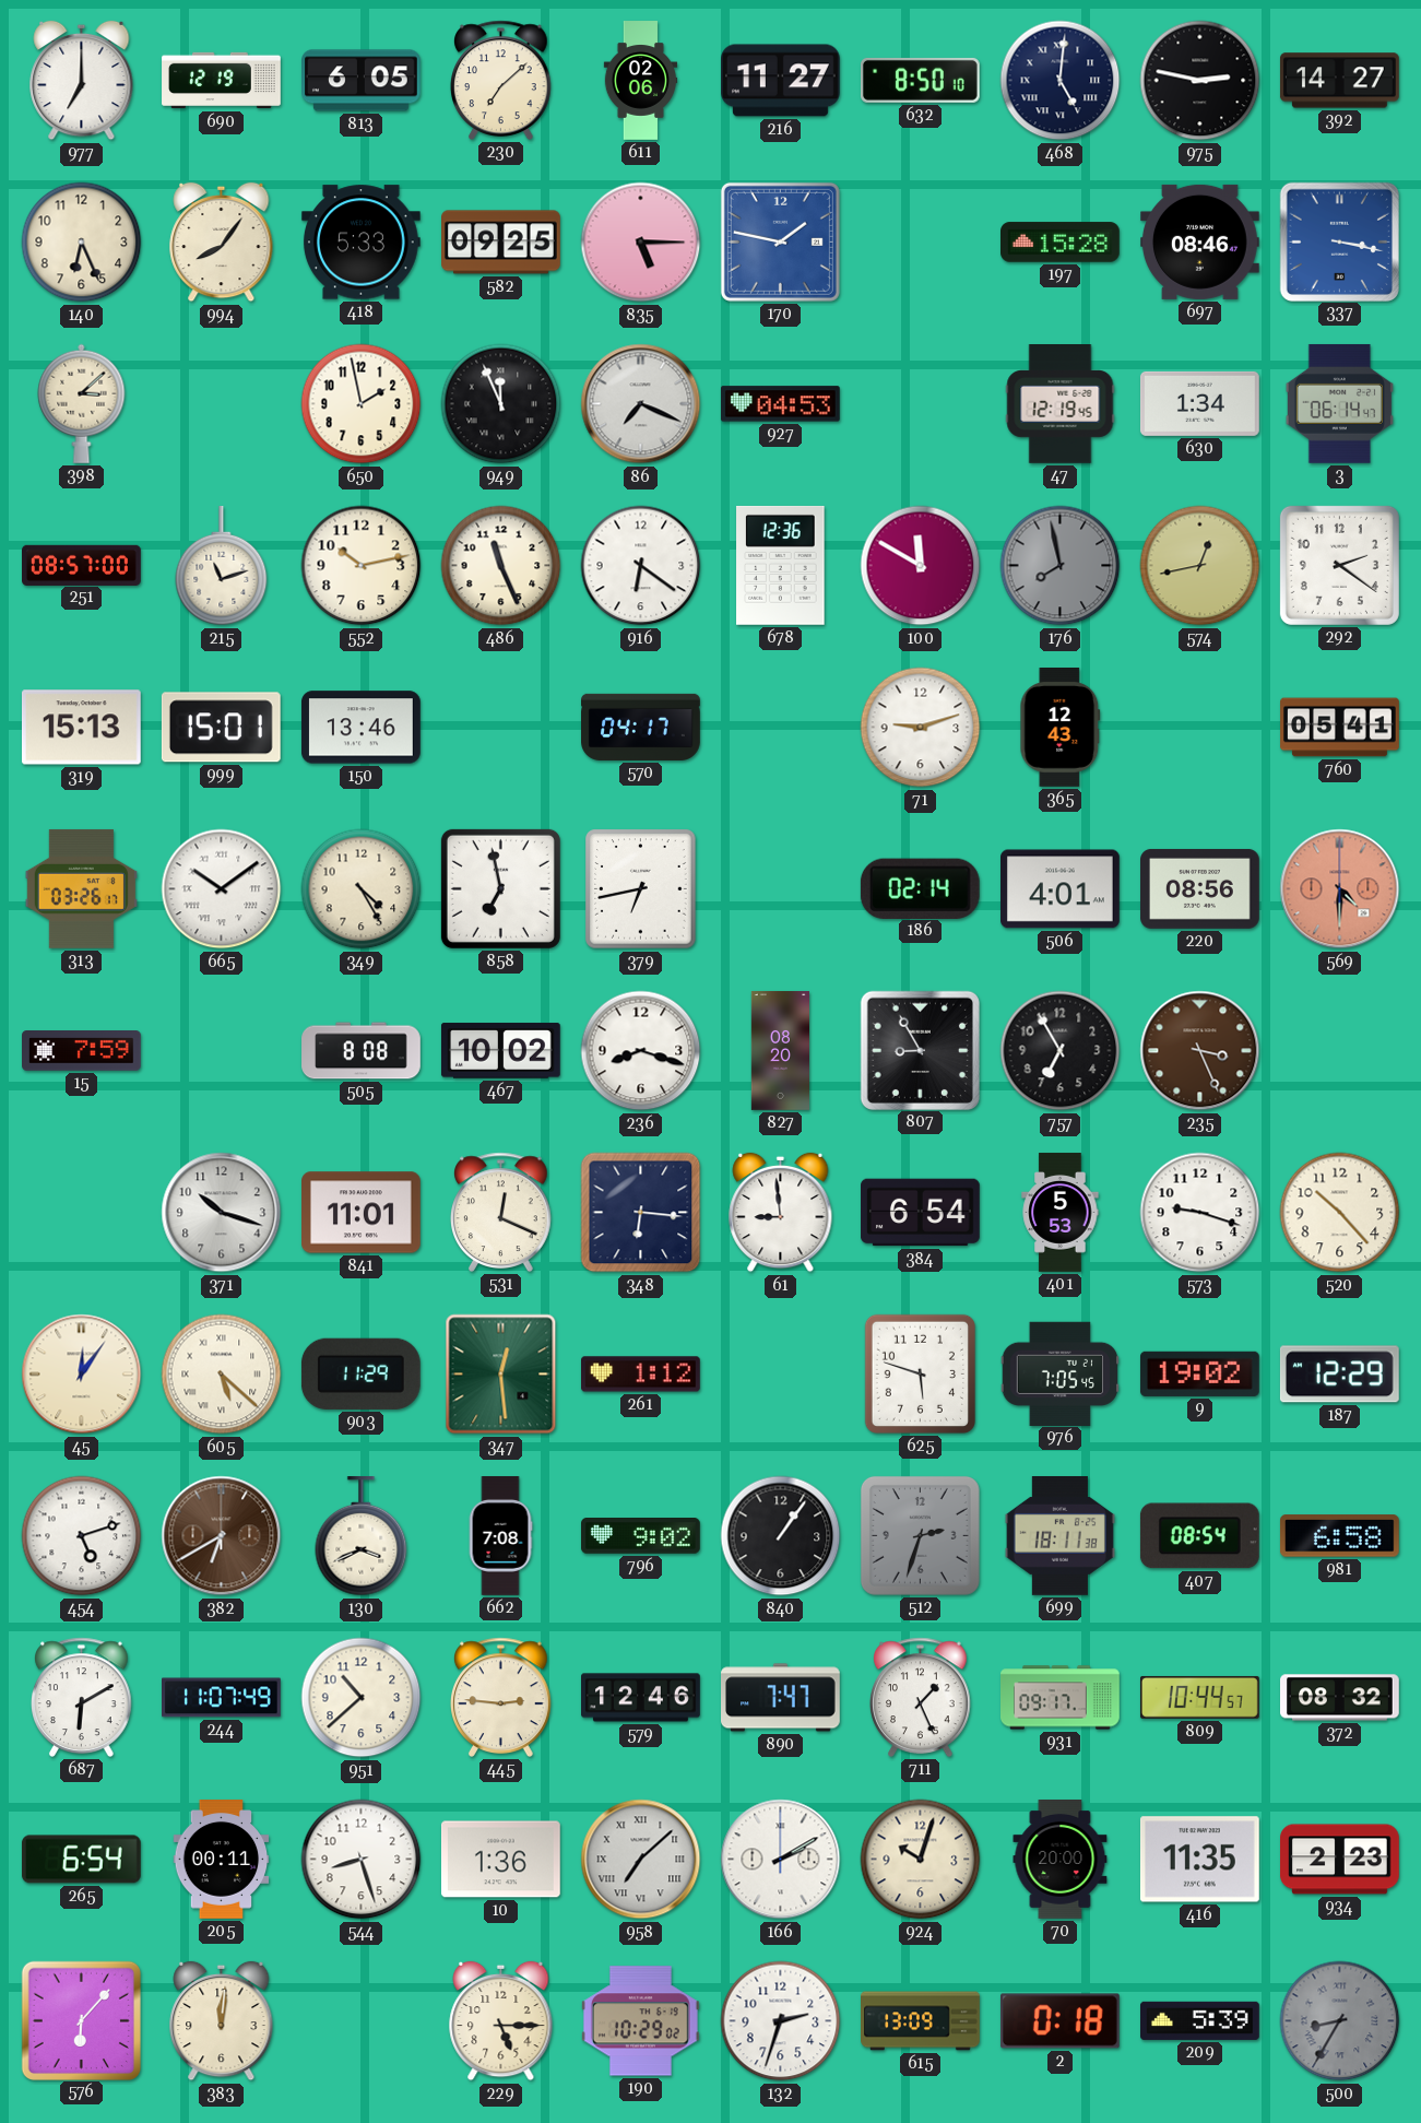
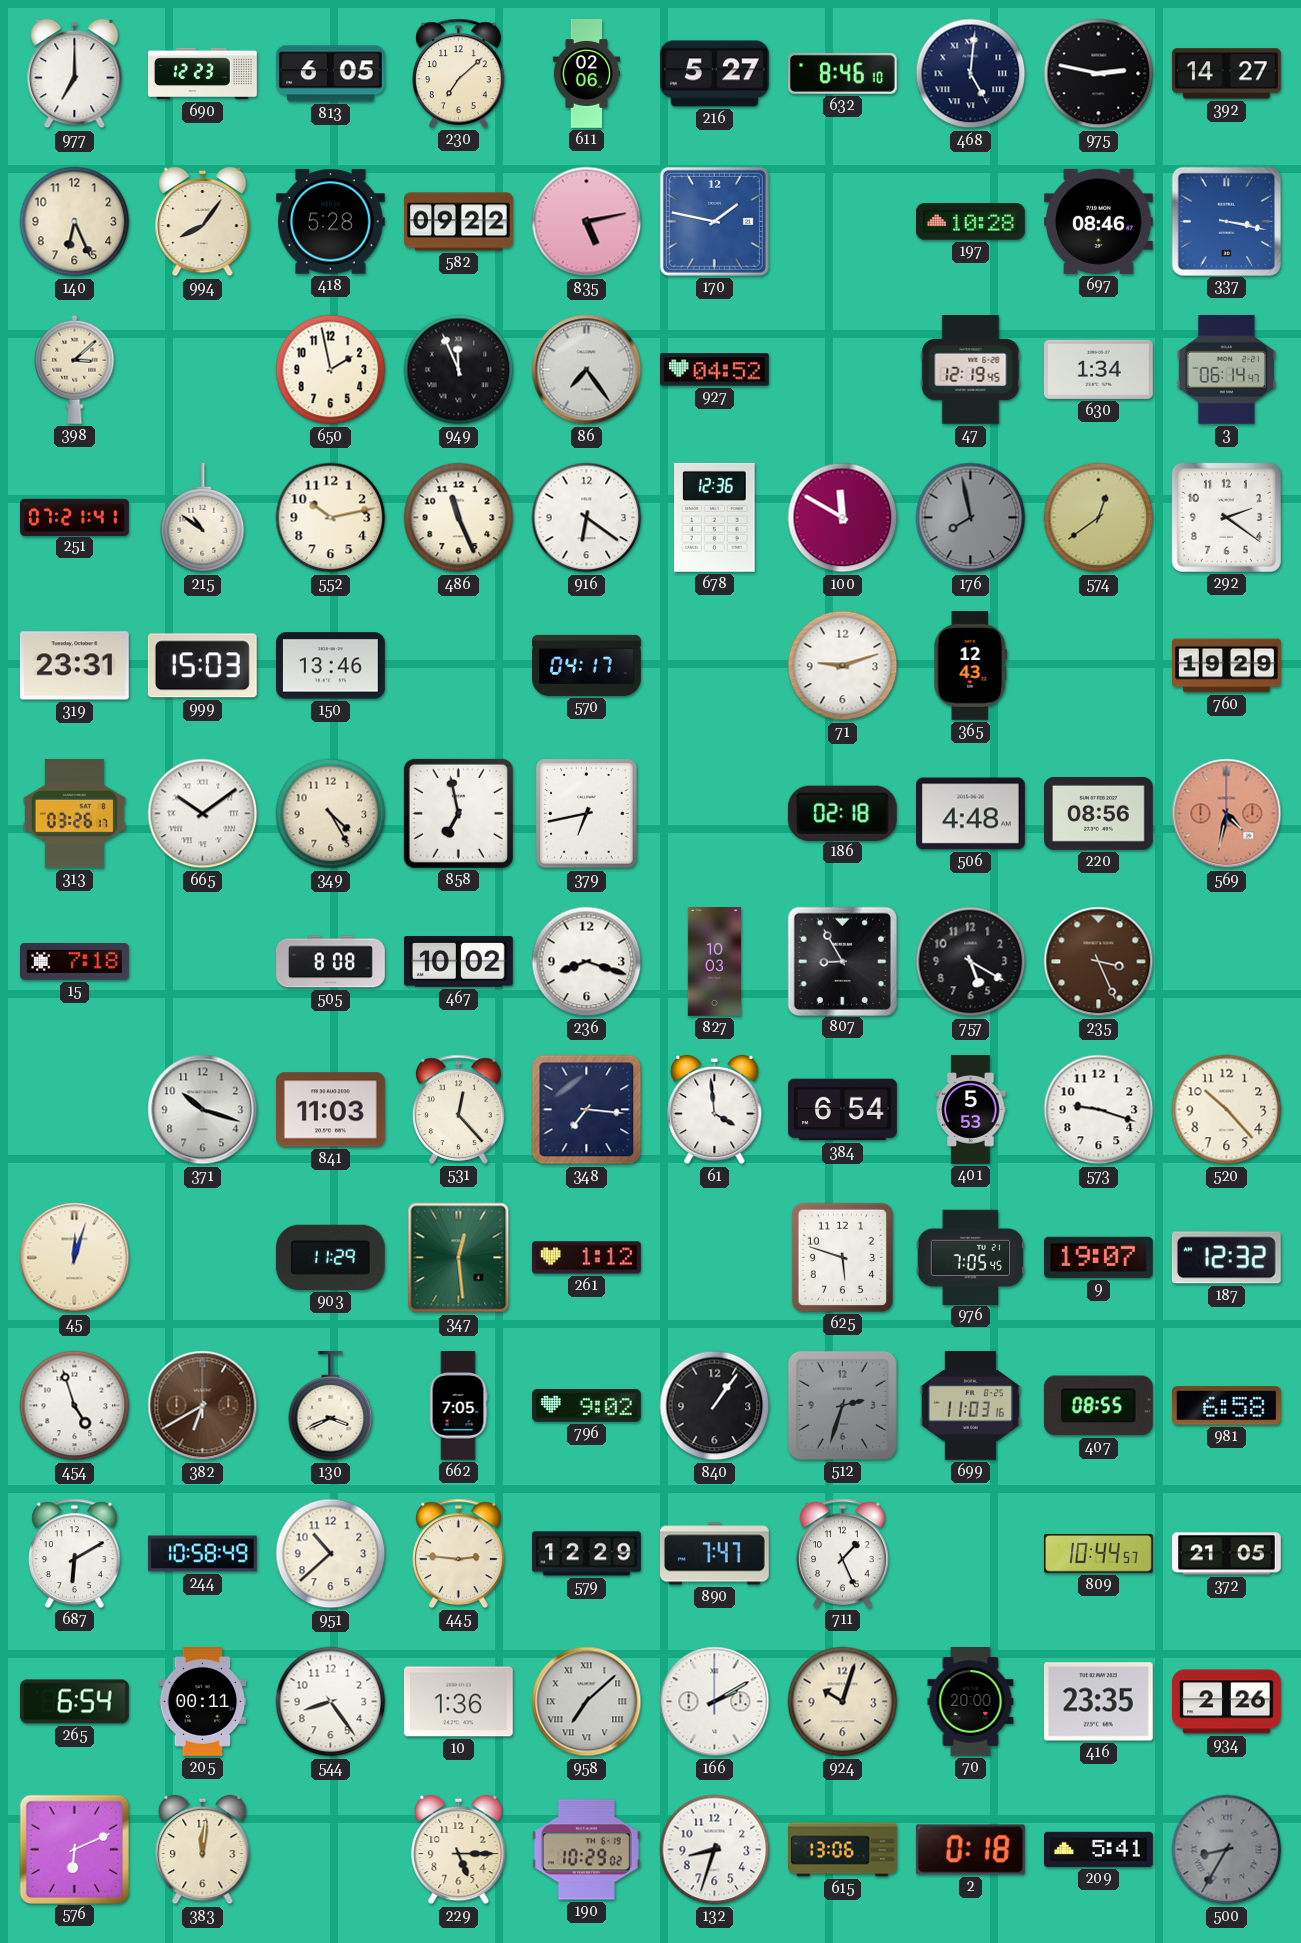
690: 12:19 -> 12:23
216: 11:27 -> 5:27
632: 8:50 -> 8:46
418: 5:33 -> 5:28
582: 09:25 -> 09:22
835: 5:15 -> 5:13
197: 15:28 -> 10:28
86: 7:19 -> 7:24
927: 04:53 -> 04:52
251: 08:57 -> 07:21
215: 11:12 -> 10:51
574: 12:43 -> 12:39
319: 15:13 -> 23:31
999: 15:01 -> 15:03
760: 05:41 -> 19:29
186: 02:14 -> 02:18
506: 4:01 -> 4:48
569: 4:30 -> 4:32
15: 7:59 -> 7:18
827: 08:20 -> 10:03
757: 6:55 -> 5:20
841: 11:01 -> 11:03
531: 12:19 -> 12:23
348: 6:16 -> 7:16
61: 8:59 -> 3:59
45: 12:06 -> 12:03
605: 5:22 -> none
9: 19:02 -> 19:07
187: 12:29 -> 12:32
454: 5:12 -> 4:57
662: 7:08 -> 7:05
699: 18:11 -> 11:03
407: 08:54 -> 08:55
244: 11:07 -> 10:58
579: 12:46 -> 12:29
931: 09:17 -> none
372: 08:32 -> 21:05
544: 8:27 -> 8:24
416: 11:35 -> 23:35
934: 2:23 -> 2:26
576: 6:07 -> 6:11
132: 2:33 -> 8:33
615: 13:09 -> 13:06
209: 5:39 -> 5:41
